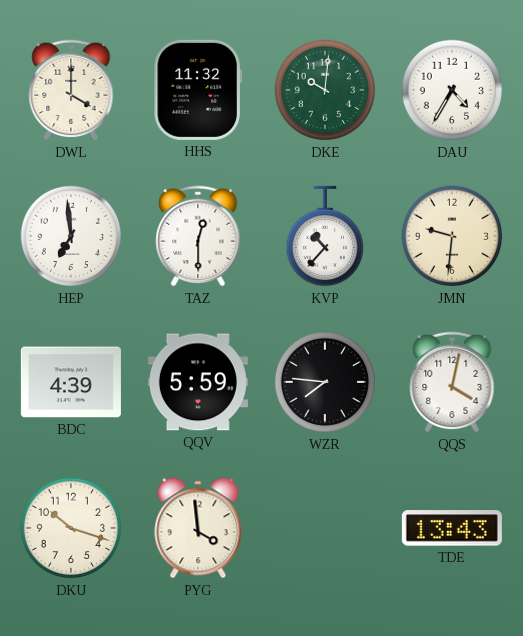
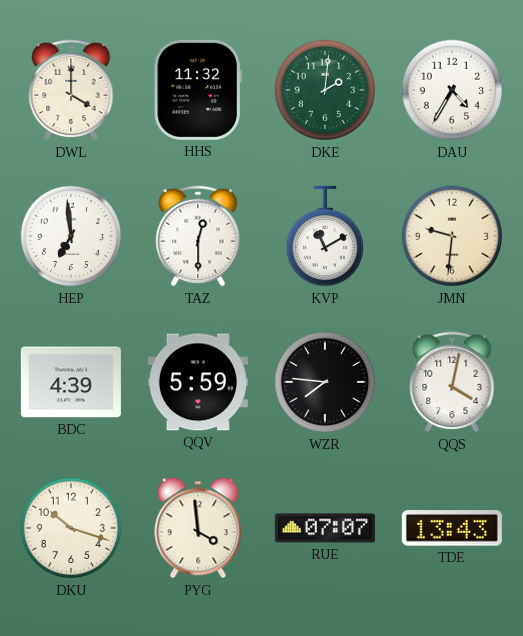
DKE: 10:01 -> 2:01
KVP: 10:37 -> 11:10
RUE: none -> 07:07
